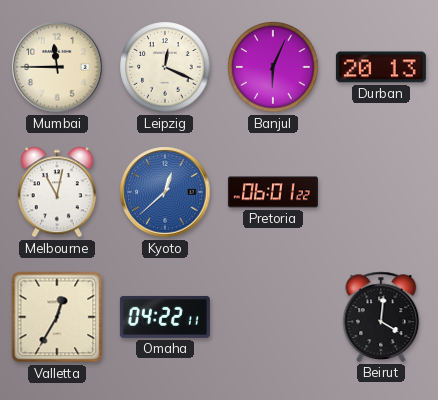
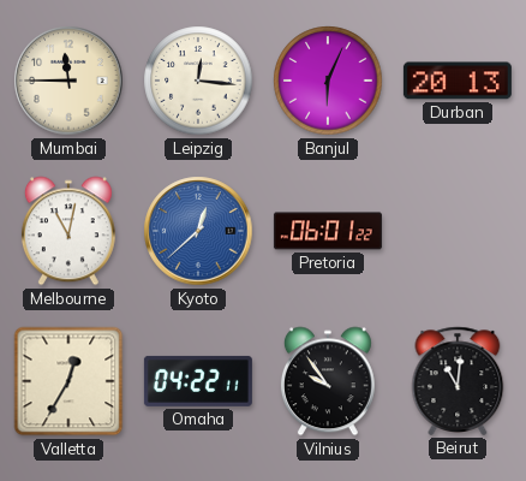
Leipzig: 12:19 -> 12:16
Vilnius: none -> 9:54
Beirut: 4:01 -> 11:01
